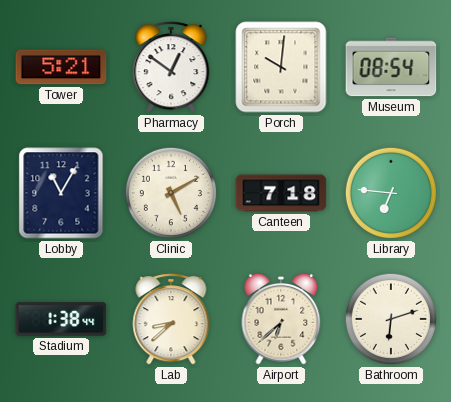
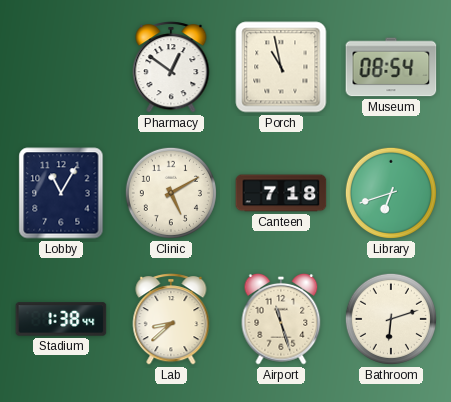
Tower: 5:21 -> none
Porch: 10:01 -> 10:58
Library: 6:46 -> 6:42
Airport: 6:38 -> 11:27
